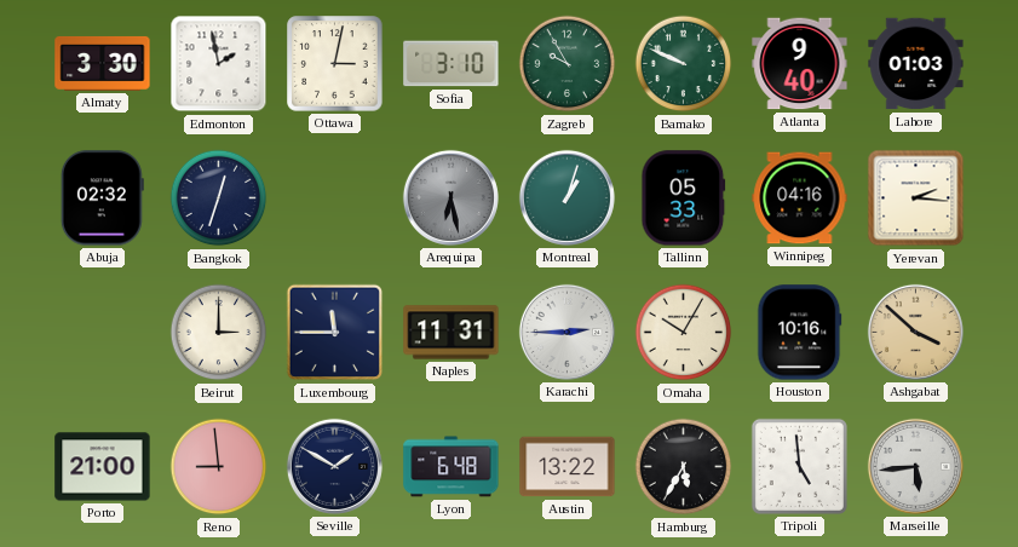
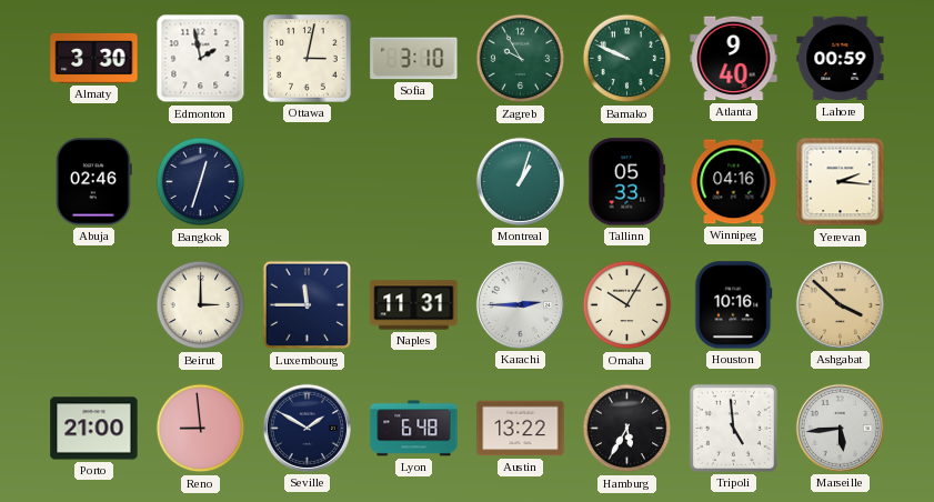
Lahore: 01:03 -> 00:59
Abuja: 02:32 -> 02:46
Arequipa: 6:28 -> none
